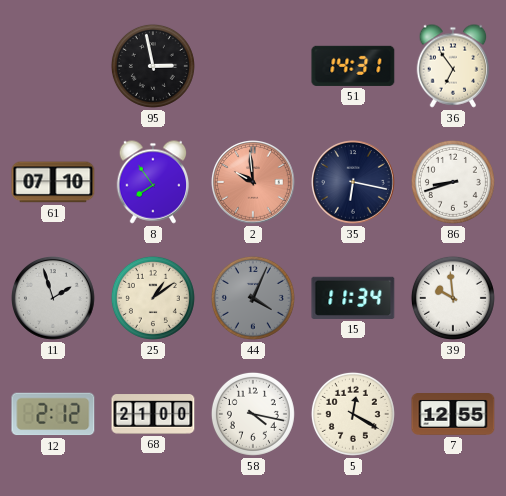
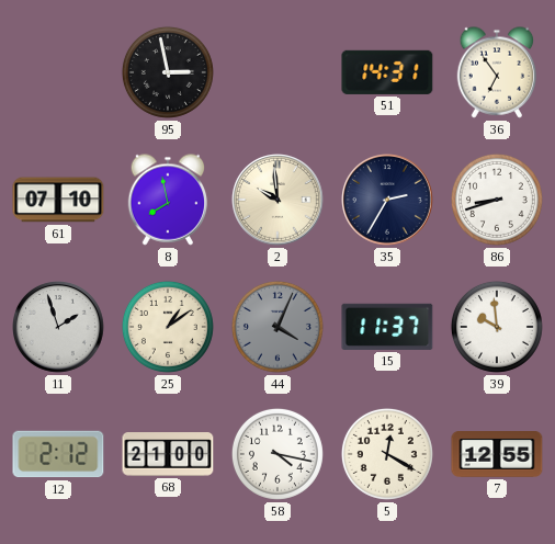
8: 7:54 -> 7:58
2 dial: salmon -> cream
35: 6:17 -> 2:35
15: 11:34 -> 11:37
